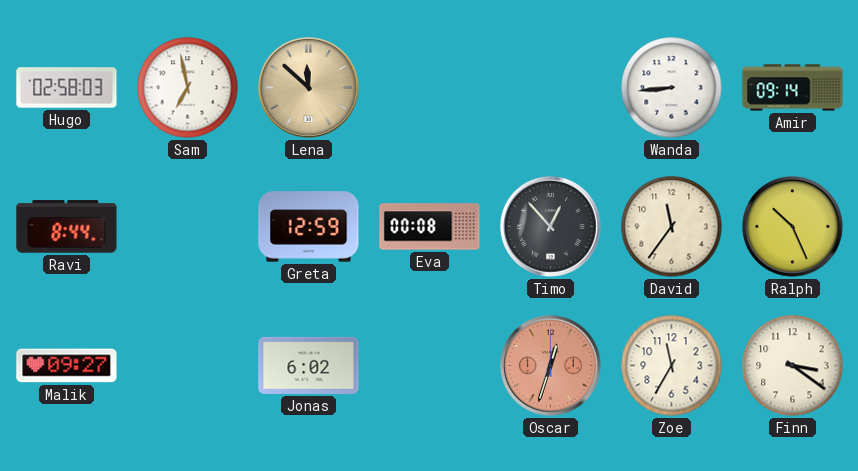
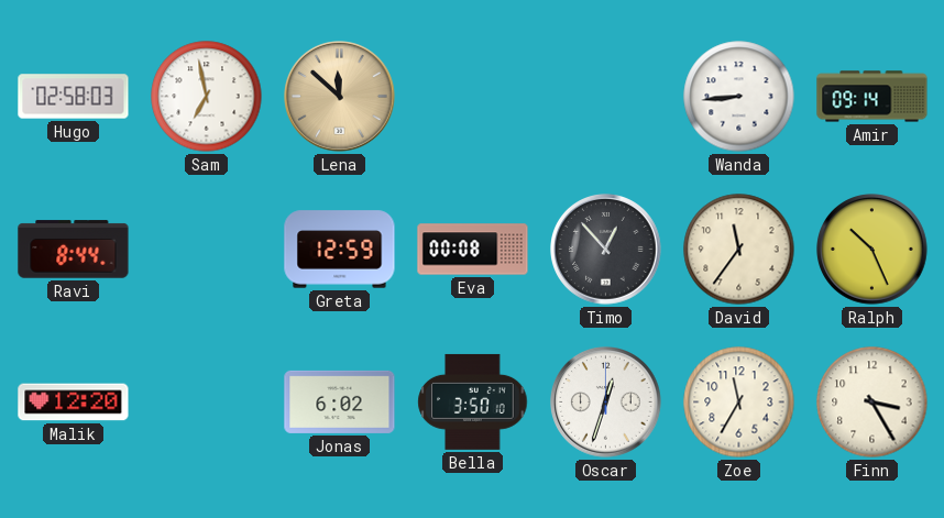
Malik: 09:27 -> 12:20
Bella: none -> 3:50
Oscar dial: salmon -> white
Finn: 3:21 -> 3:25
